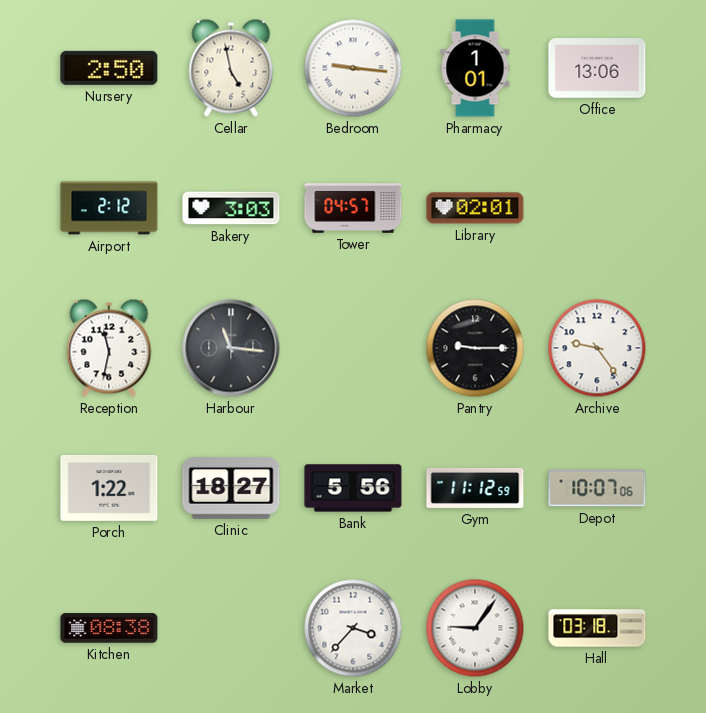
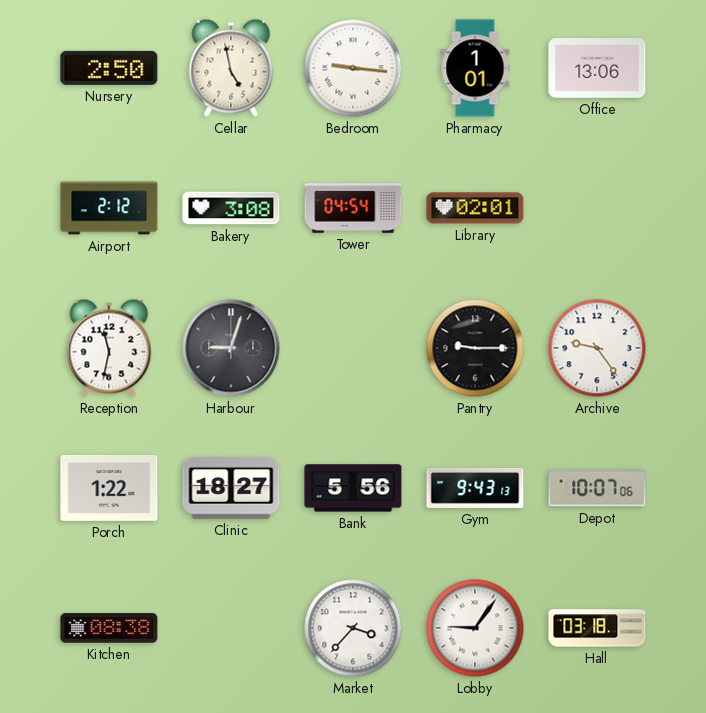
Bakery: 3:03 -> 3:08
Tower: 04:57 -> 04:54
Harbour: 11:16 -> 9:03
Gym: 11:12 -> 9:43
